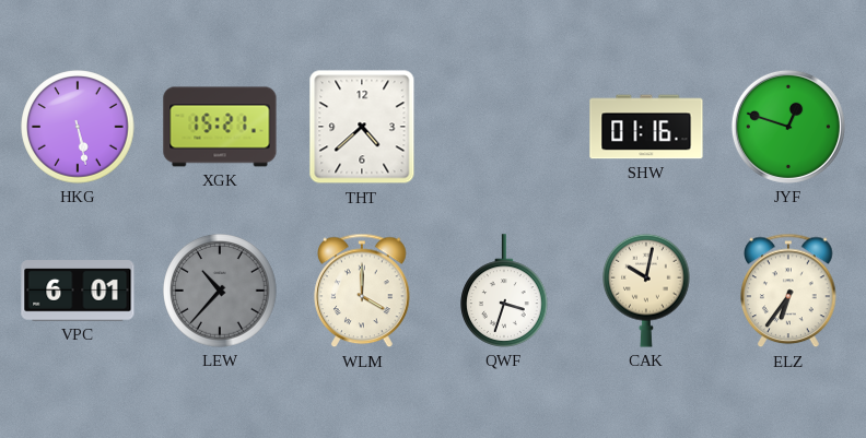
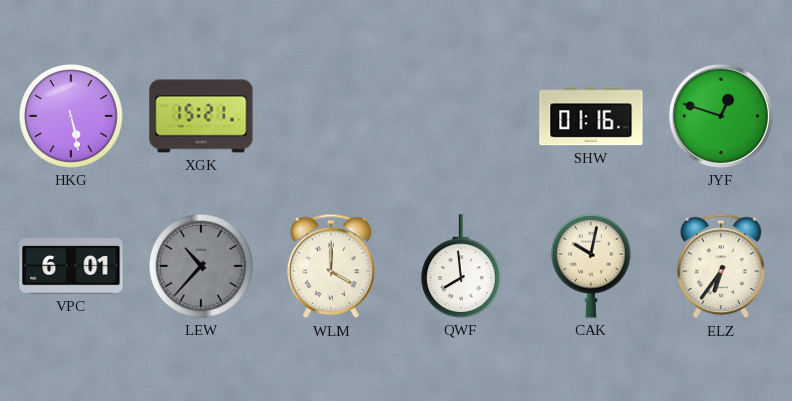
THT: 4:38 -> none
QWF: 3:33 -> 7:59
